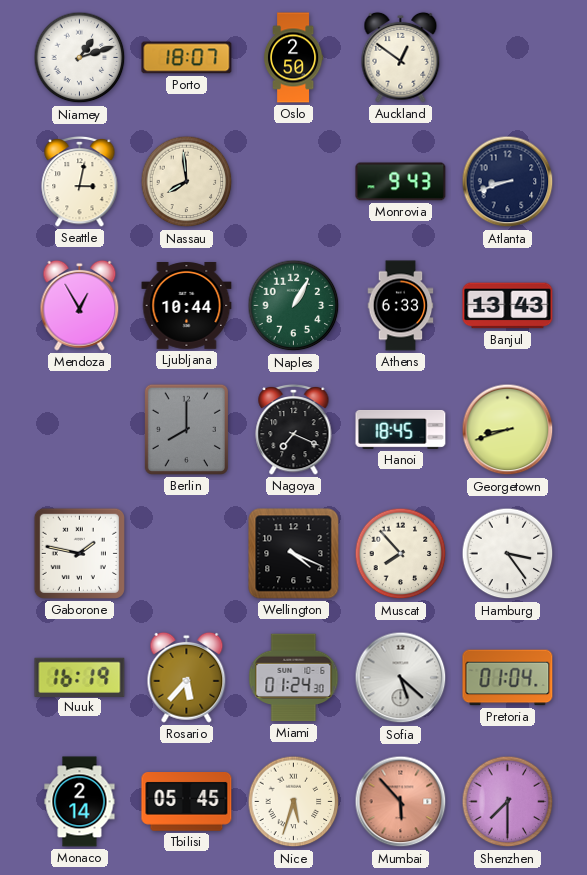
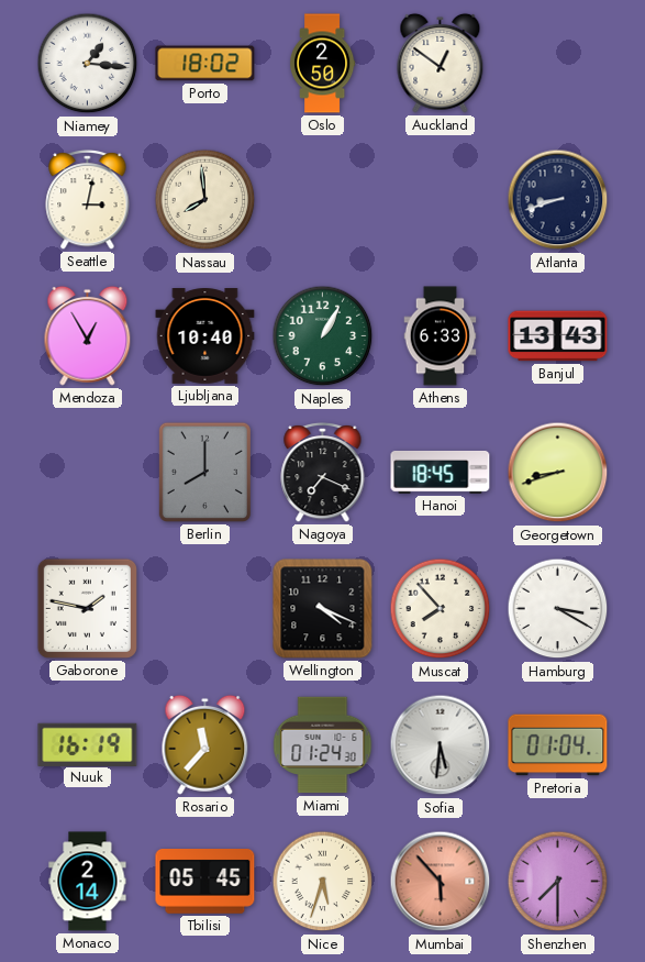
Niamey: 1:12 -> 1:16
Porto: 18:07 -> 18:02
Monrovia: 9:43 -> none
Ljubljana: 10:44 -> 10:40
Hamburg: 3:24 -> 3:20
Rosario: 5:37 -> 11:37
Sofia: 5:22 -> 5:31
